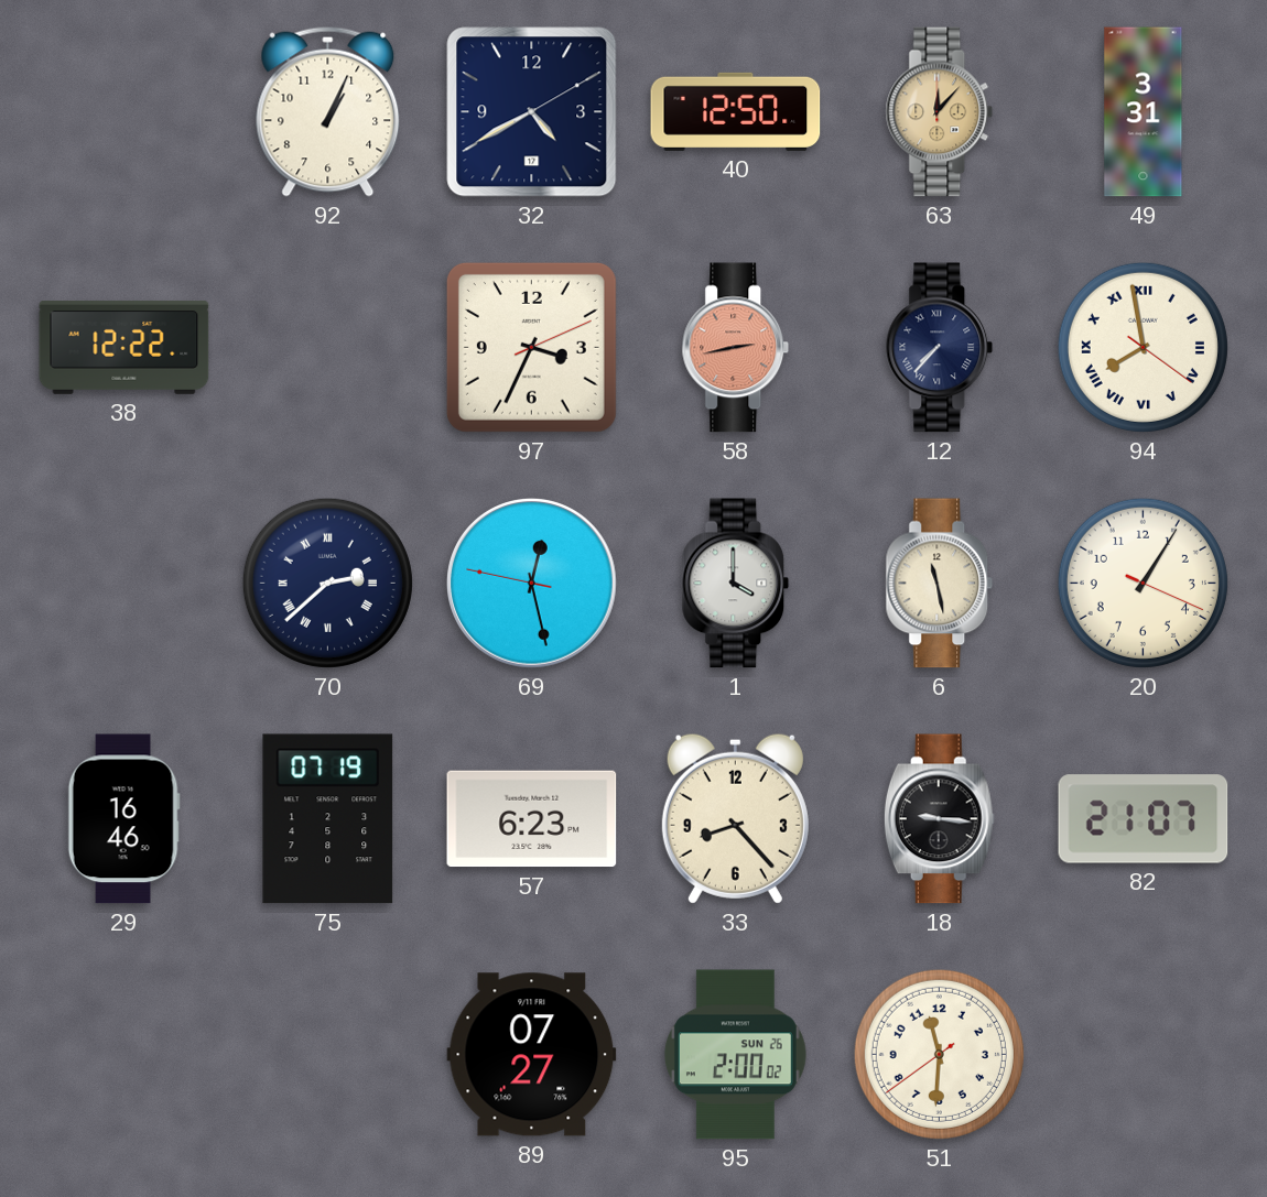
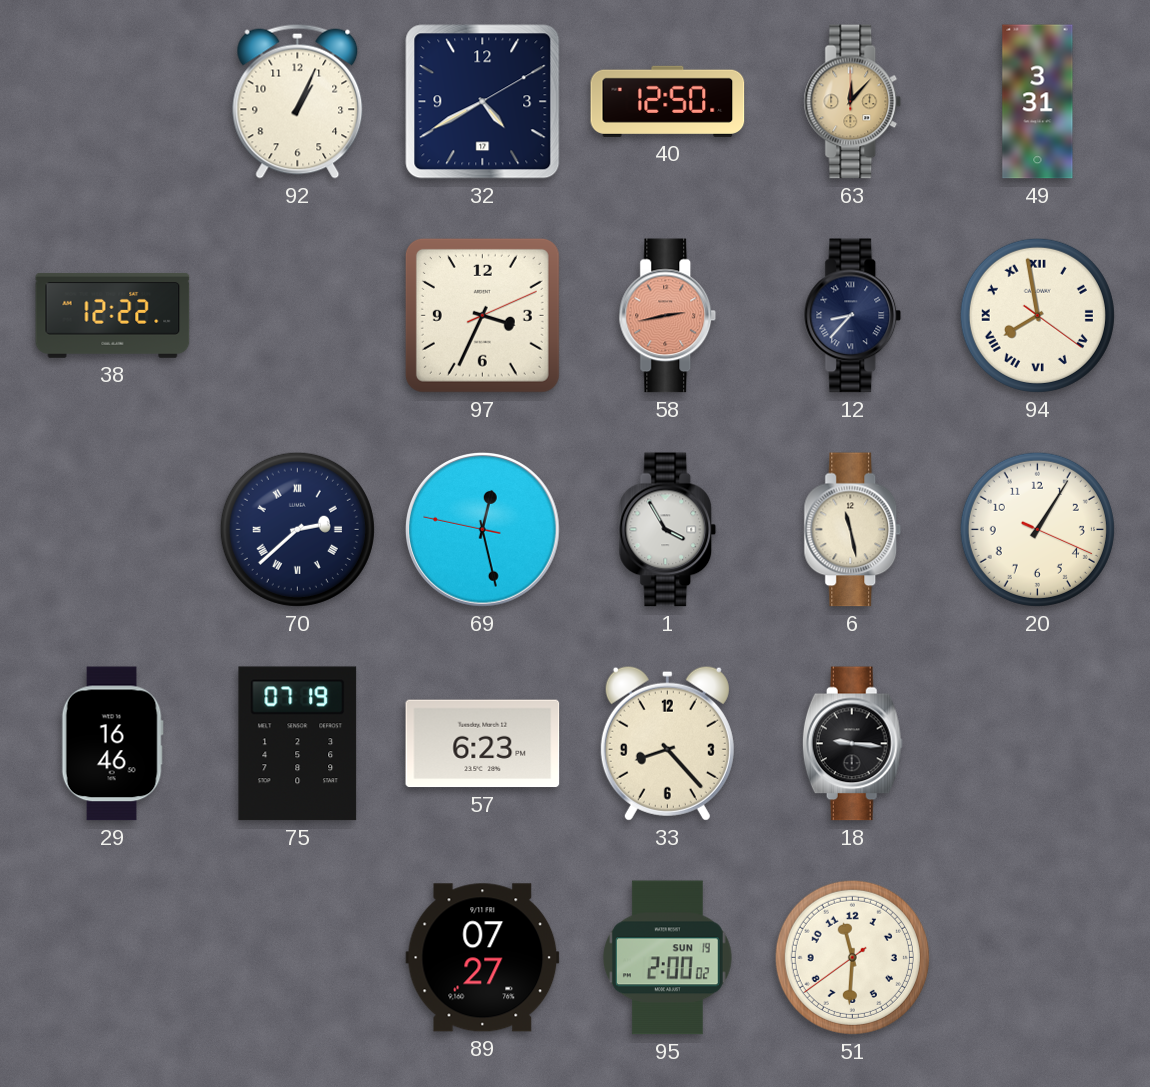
12: 7:37 -> 8:37
1: 4:00 -> 3:55
82: 21:07 -> none
95 date: SUN 26 -> SUN 19
